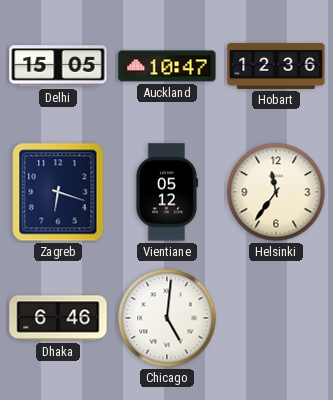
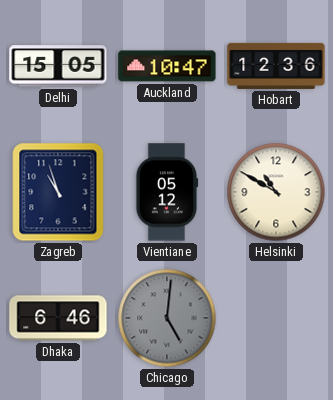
Zagreb: 6:18 -> 10:57
Helsinki: 11:36 -> 10:50
Chicago dial: white -> grey
